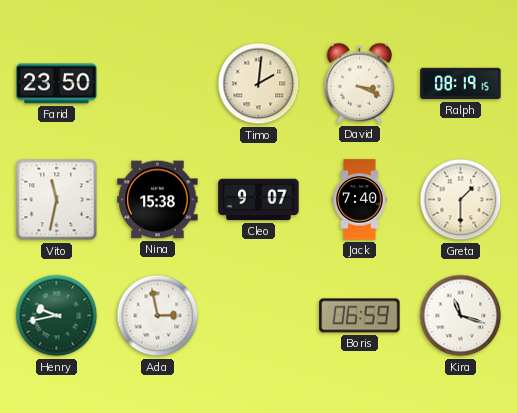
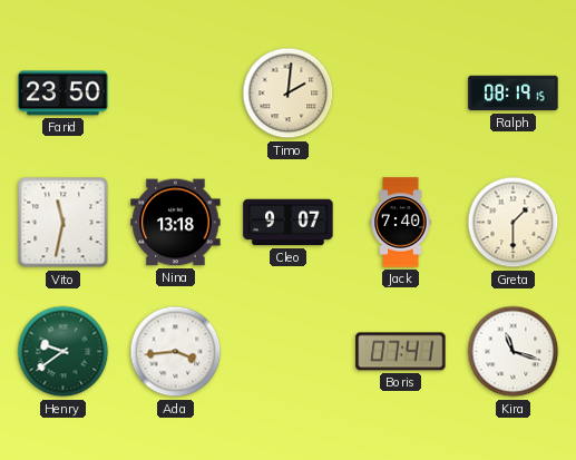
David: 3:19 -> none
Nina: 15:38 -> 13:18
Henry: 9:43 -> 9:39
Ada: 2:58 -> 3:44
Boris: 06:59 -> 07:41
